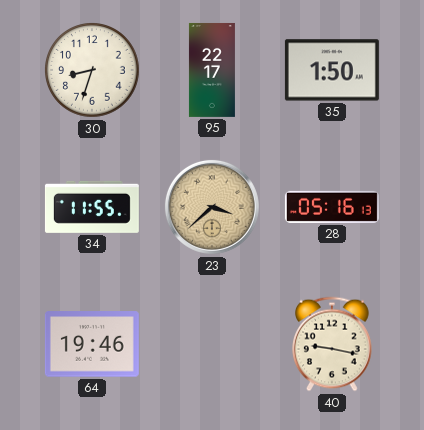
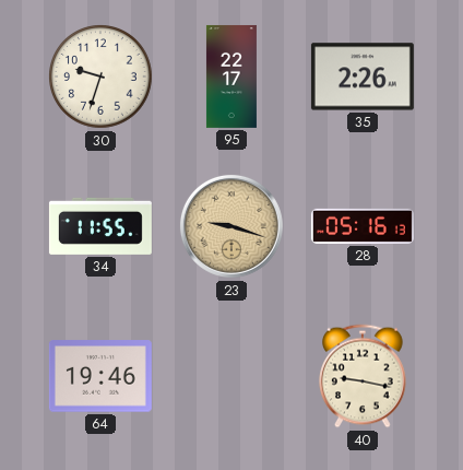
30: 8:33 -> 9:33
35: 1:50 -> 2:26
23: 3:38 -> 9:18
